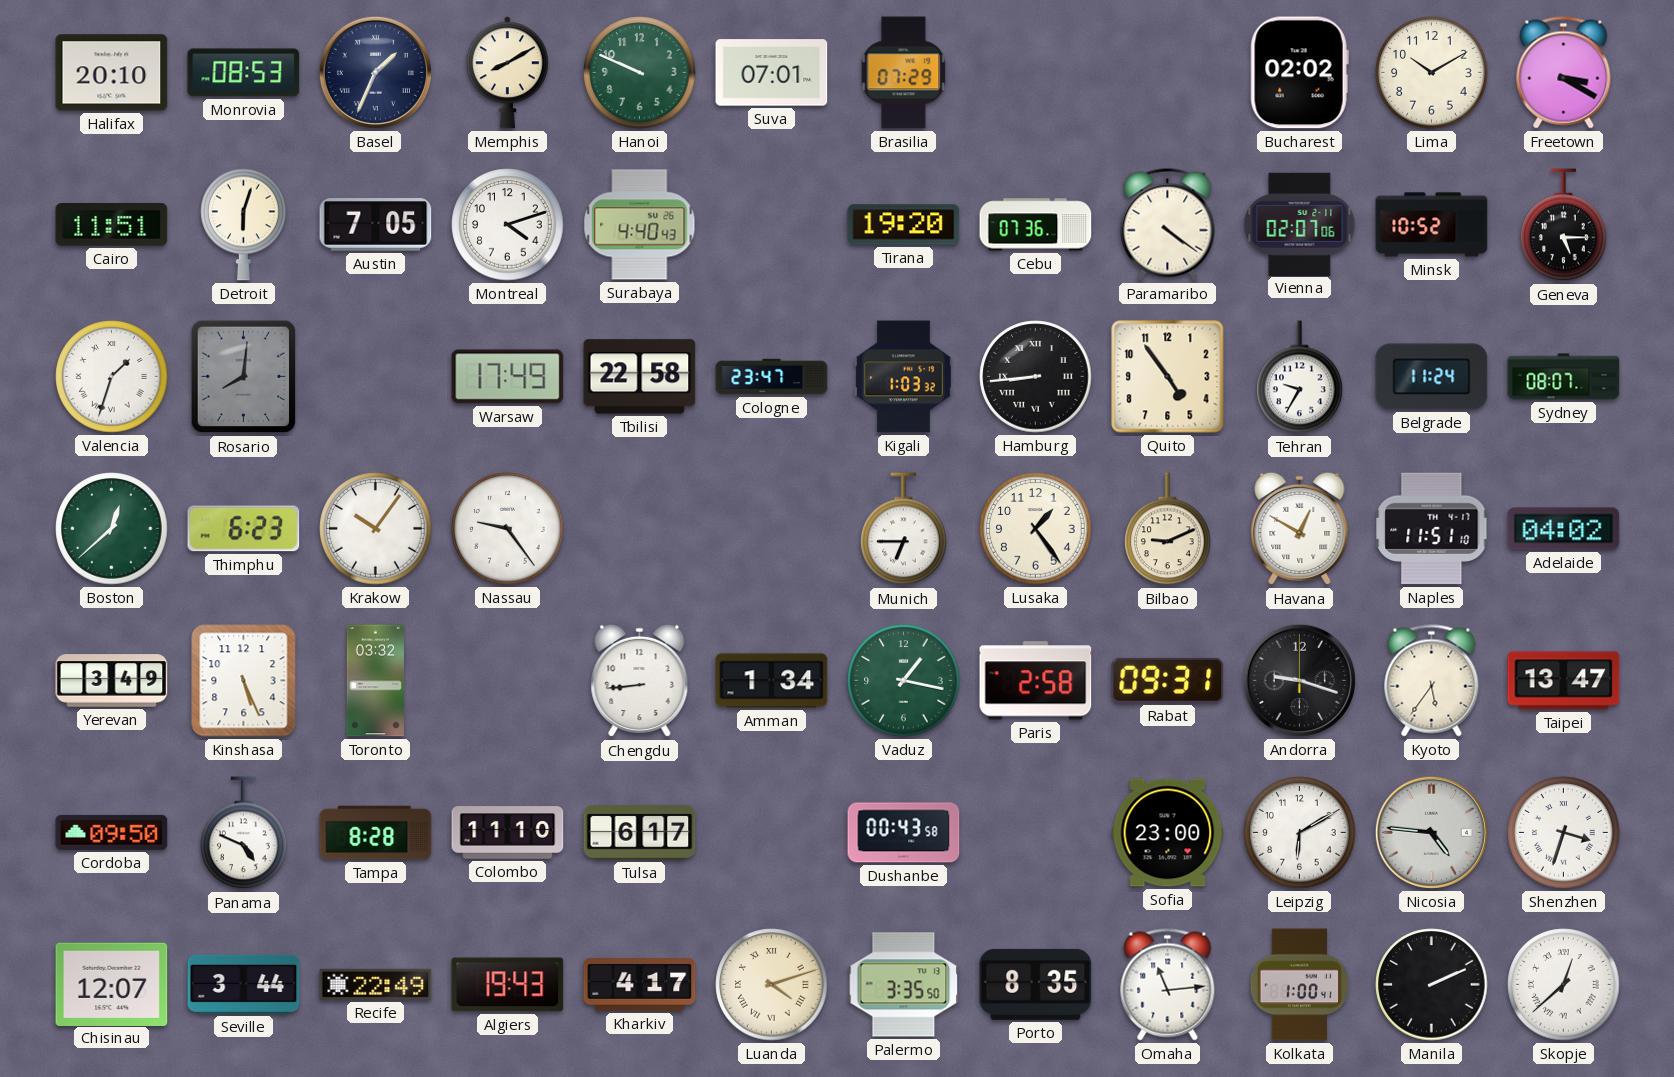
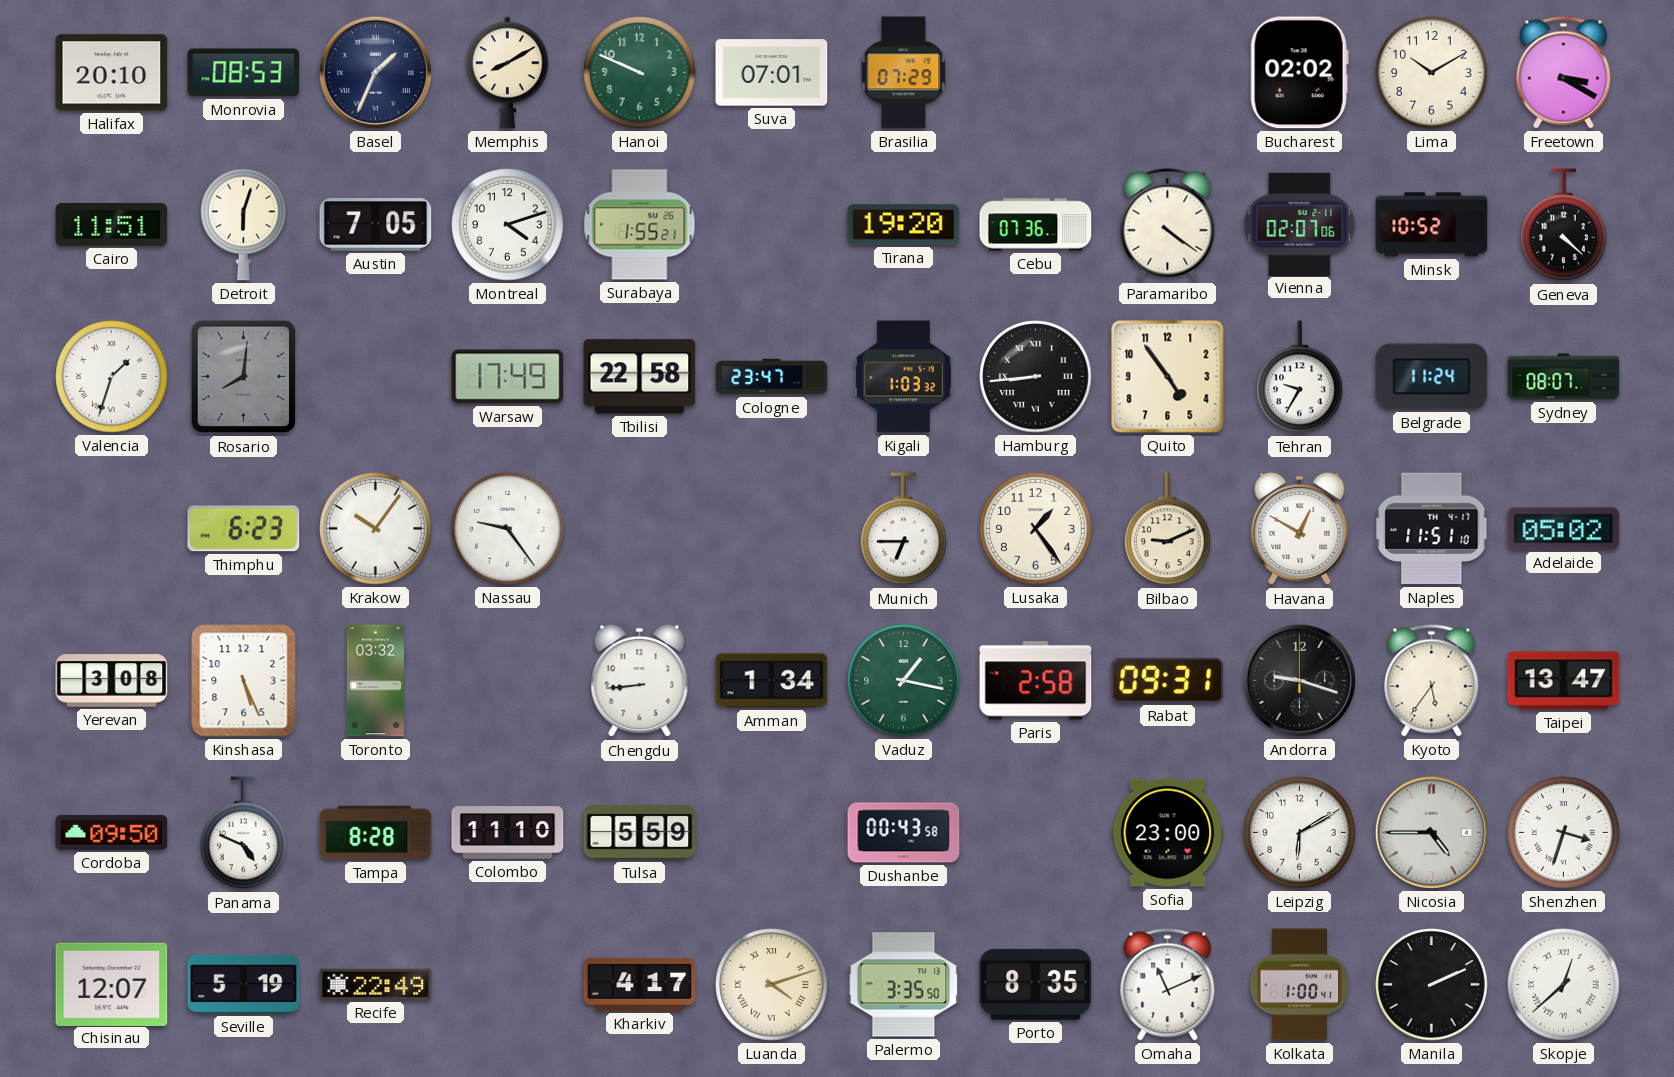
Surabaya: 4:40 -> 1:55
Geneva: 5:15 -> 4:22
Boston: 12:38 -> none
Adelaide: 04:02 -> 05:02
Yerevan: 3:49 -> 3:08
Tulsa: 6:17 -> 5:59
Nicosia: 4:46 -> 4:45
Seville: 3:44 -> 5:19
Algiers: 19:43 -> none
Omaha: 11:14 -> 11:11
